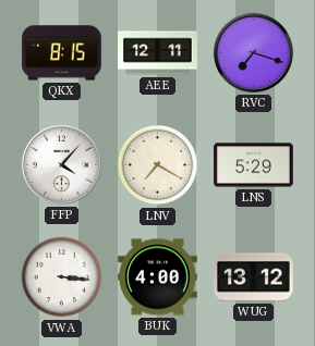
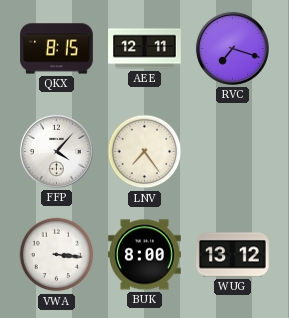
LNV: 7:20 -> 7:24
LNS: 5:29 -> none
BUK: 4:00 -> 8:00
